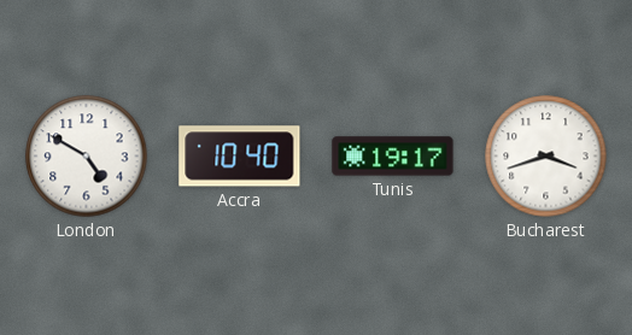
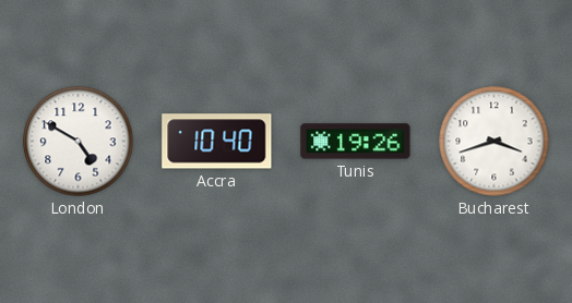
Tunis: 19:17 -> 19:26
